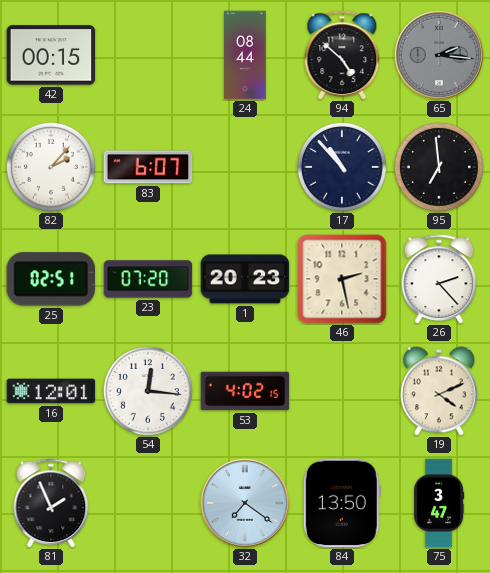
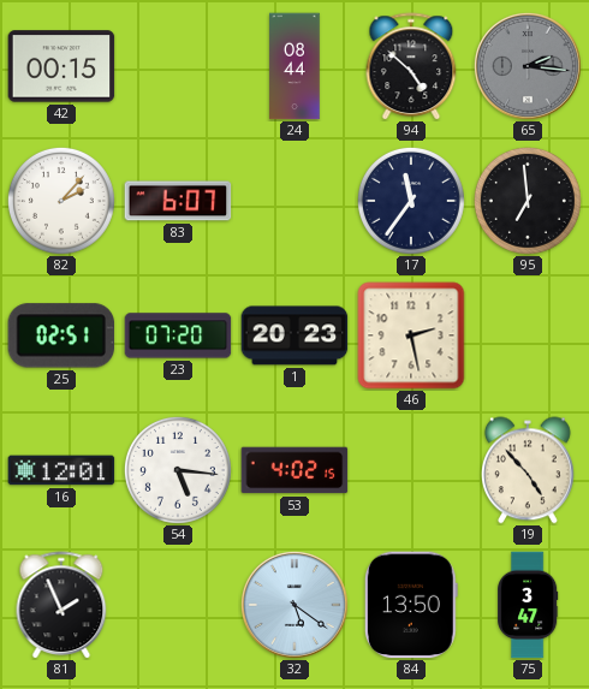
17: 10:53 -> 11:36
26: 2:23 -> none
54: 12:16 -> 5:16
19: 4:11 -> 4:53
32: 7:21 -> 5:21
